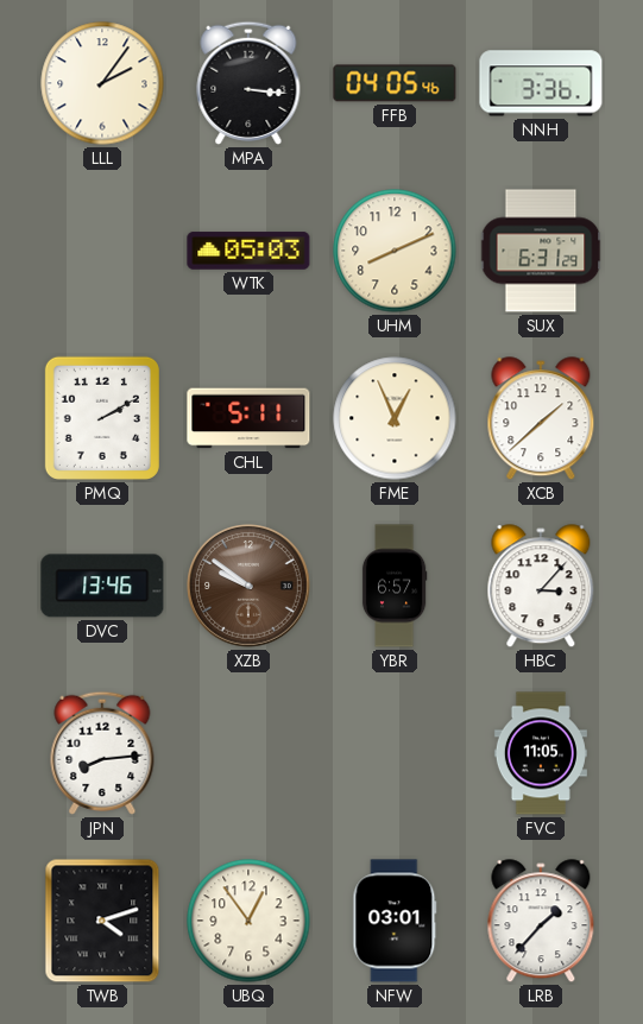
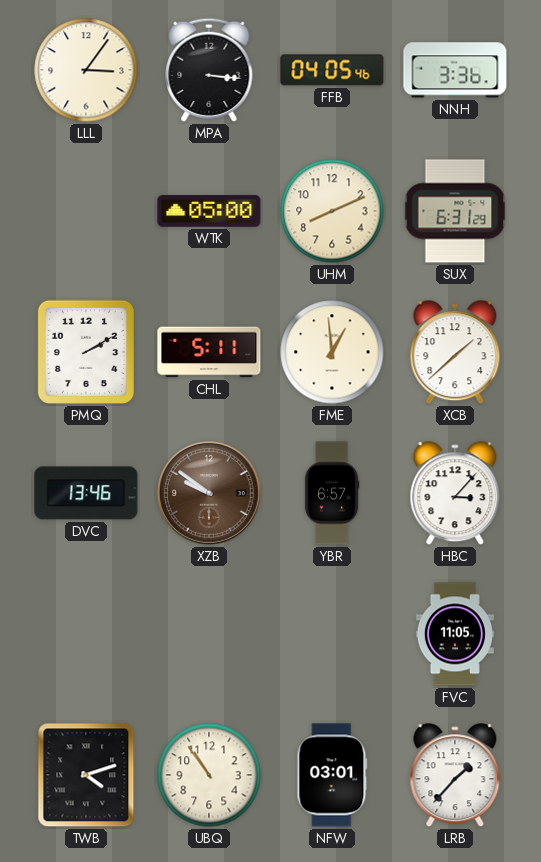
LLL: 2:06 -> 3:06
WTK: 05:03 -> 05:00
FME: 12:56 -> 12:59
JPN: 8:14 -> none
UBQ: 12:54 -> 10:54
